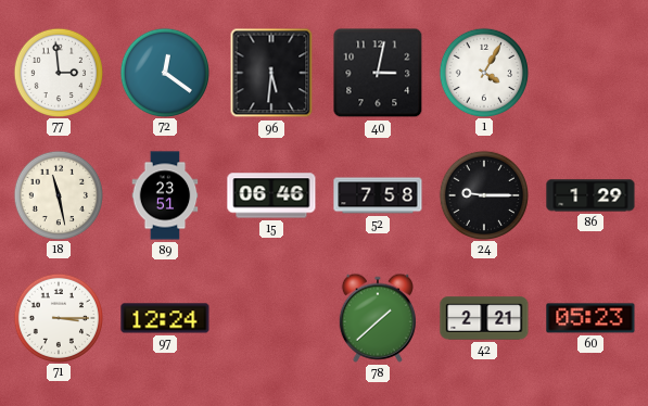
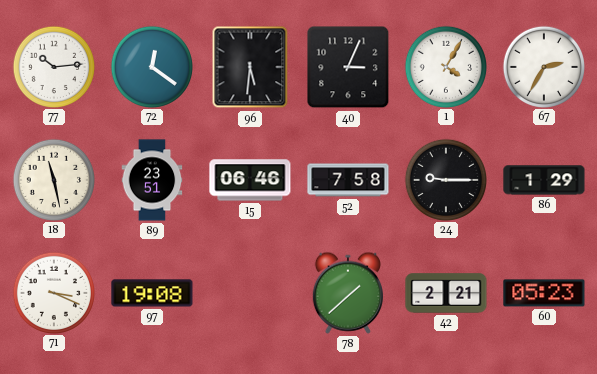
77: 2:59 -> 10:14
40: 3:02 -> 3:04
67: none -> 2:35
71: 3:15 -> 3:19
97: 12:24 -> 19:08
